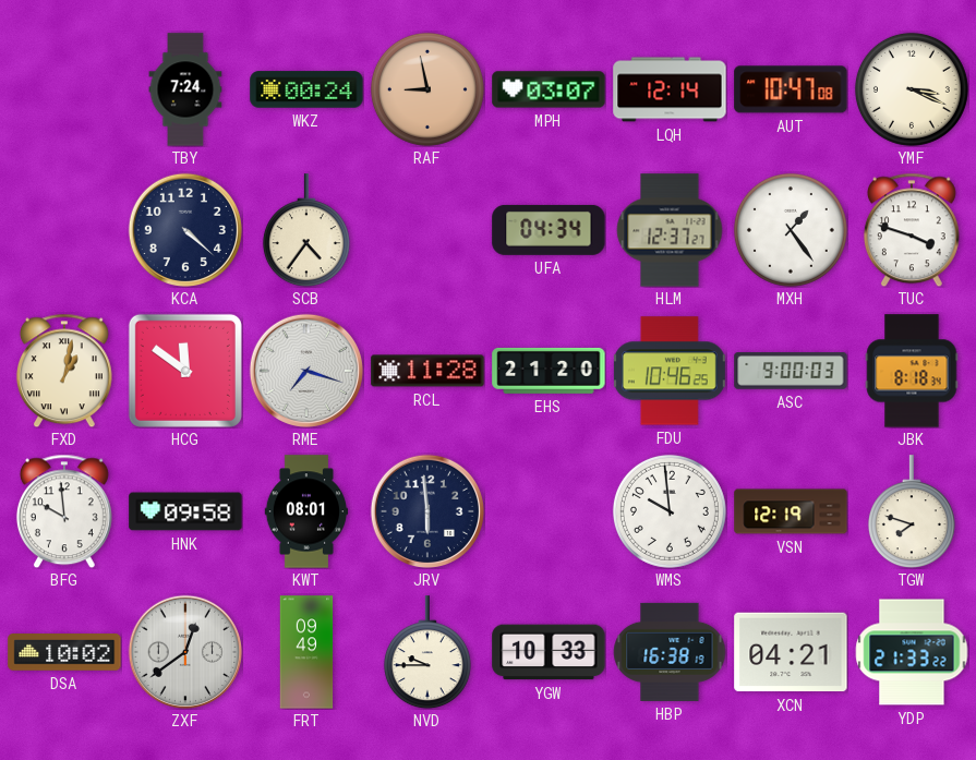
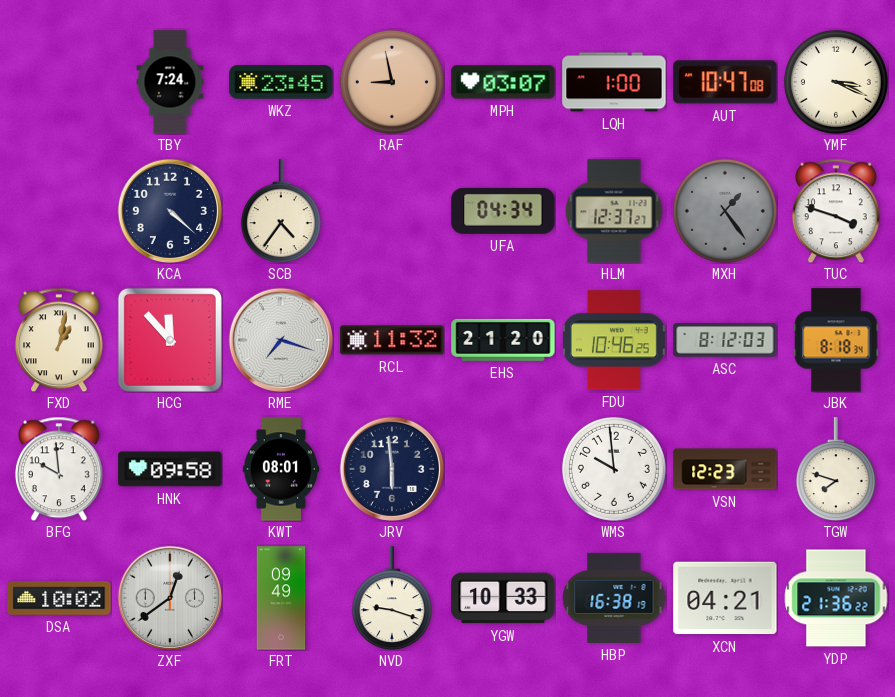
WKZ: 00:24 -> 23:45
LQH: 12:14 -> 1:00
MXH dial: white -> grey
HCG: 11:51 -> 11:53
RCL: 11:28 -> 11:32
ASC: 9:00 -> 8:12
VSN: 12:19 -> 12:23
NVD: 9:45 -> 9:18
YDP: 21:33 -> 21:36
